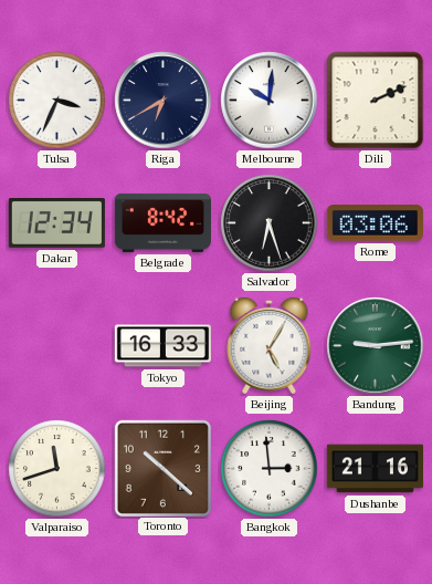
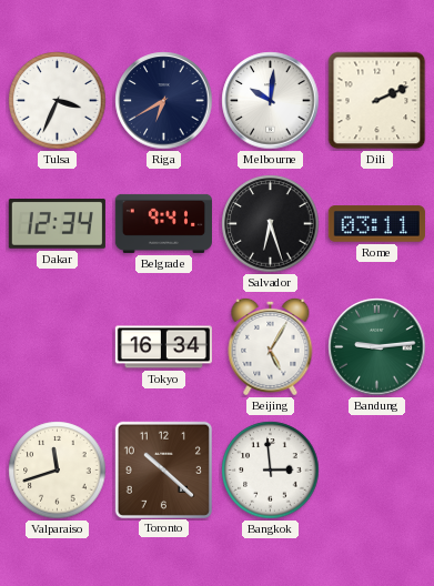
Belgrade: 8:42 -> 9:41
Rome: 03:06 -> 03:11
Tokyo: 16:33 -> 16:34
Dushanbe: 21:16 -> none
